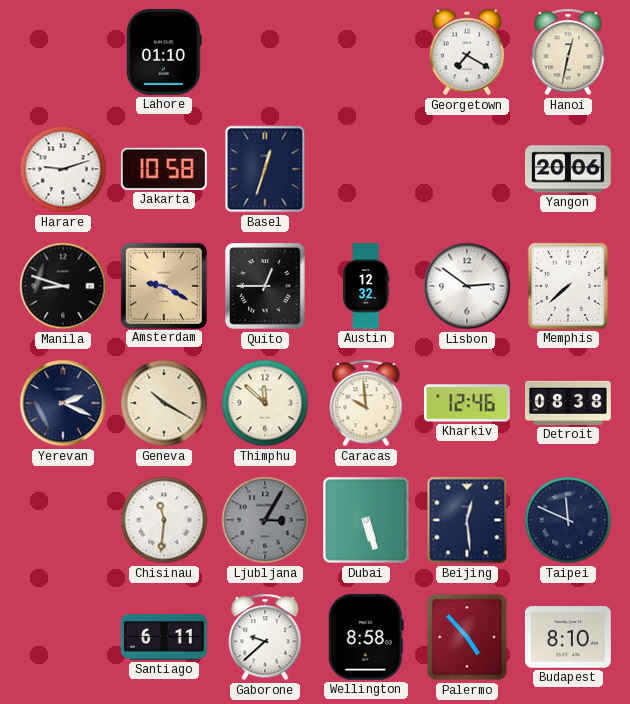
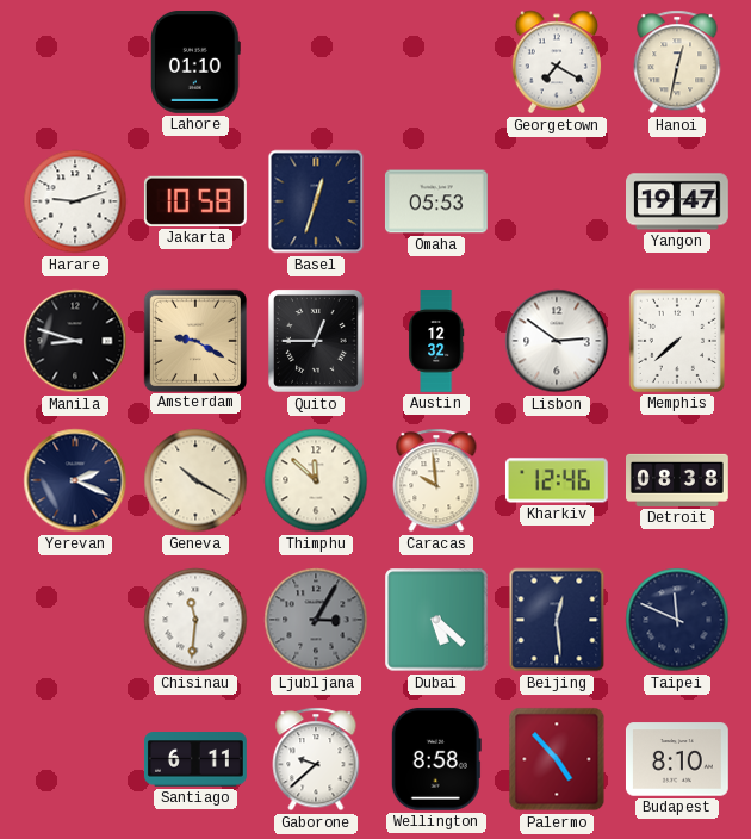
Omaha: none -> 05:53
Yangon: 20:06 -> 19:47
Dubai: 5:27 -> 5:22
